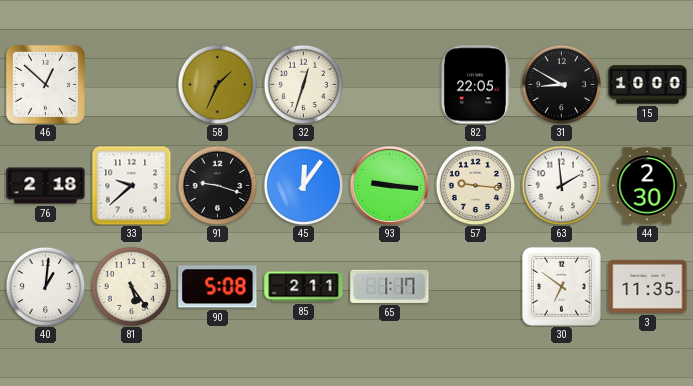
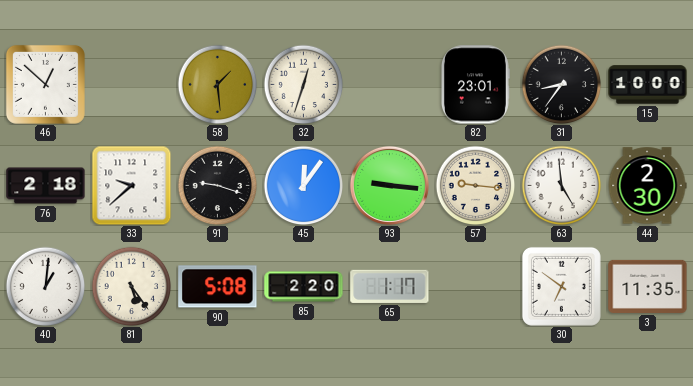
58: 1:34 -> 1:29
82: 22:05 -> 23:01
31: 8:50 -> 8:36
63: 1:59 -> 4:59
85: 2:11 -> 2:20
